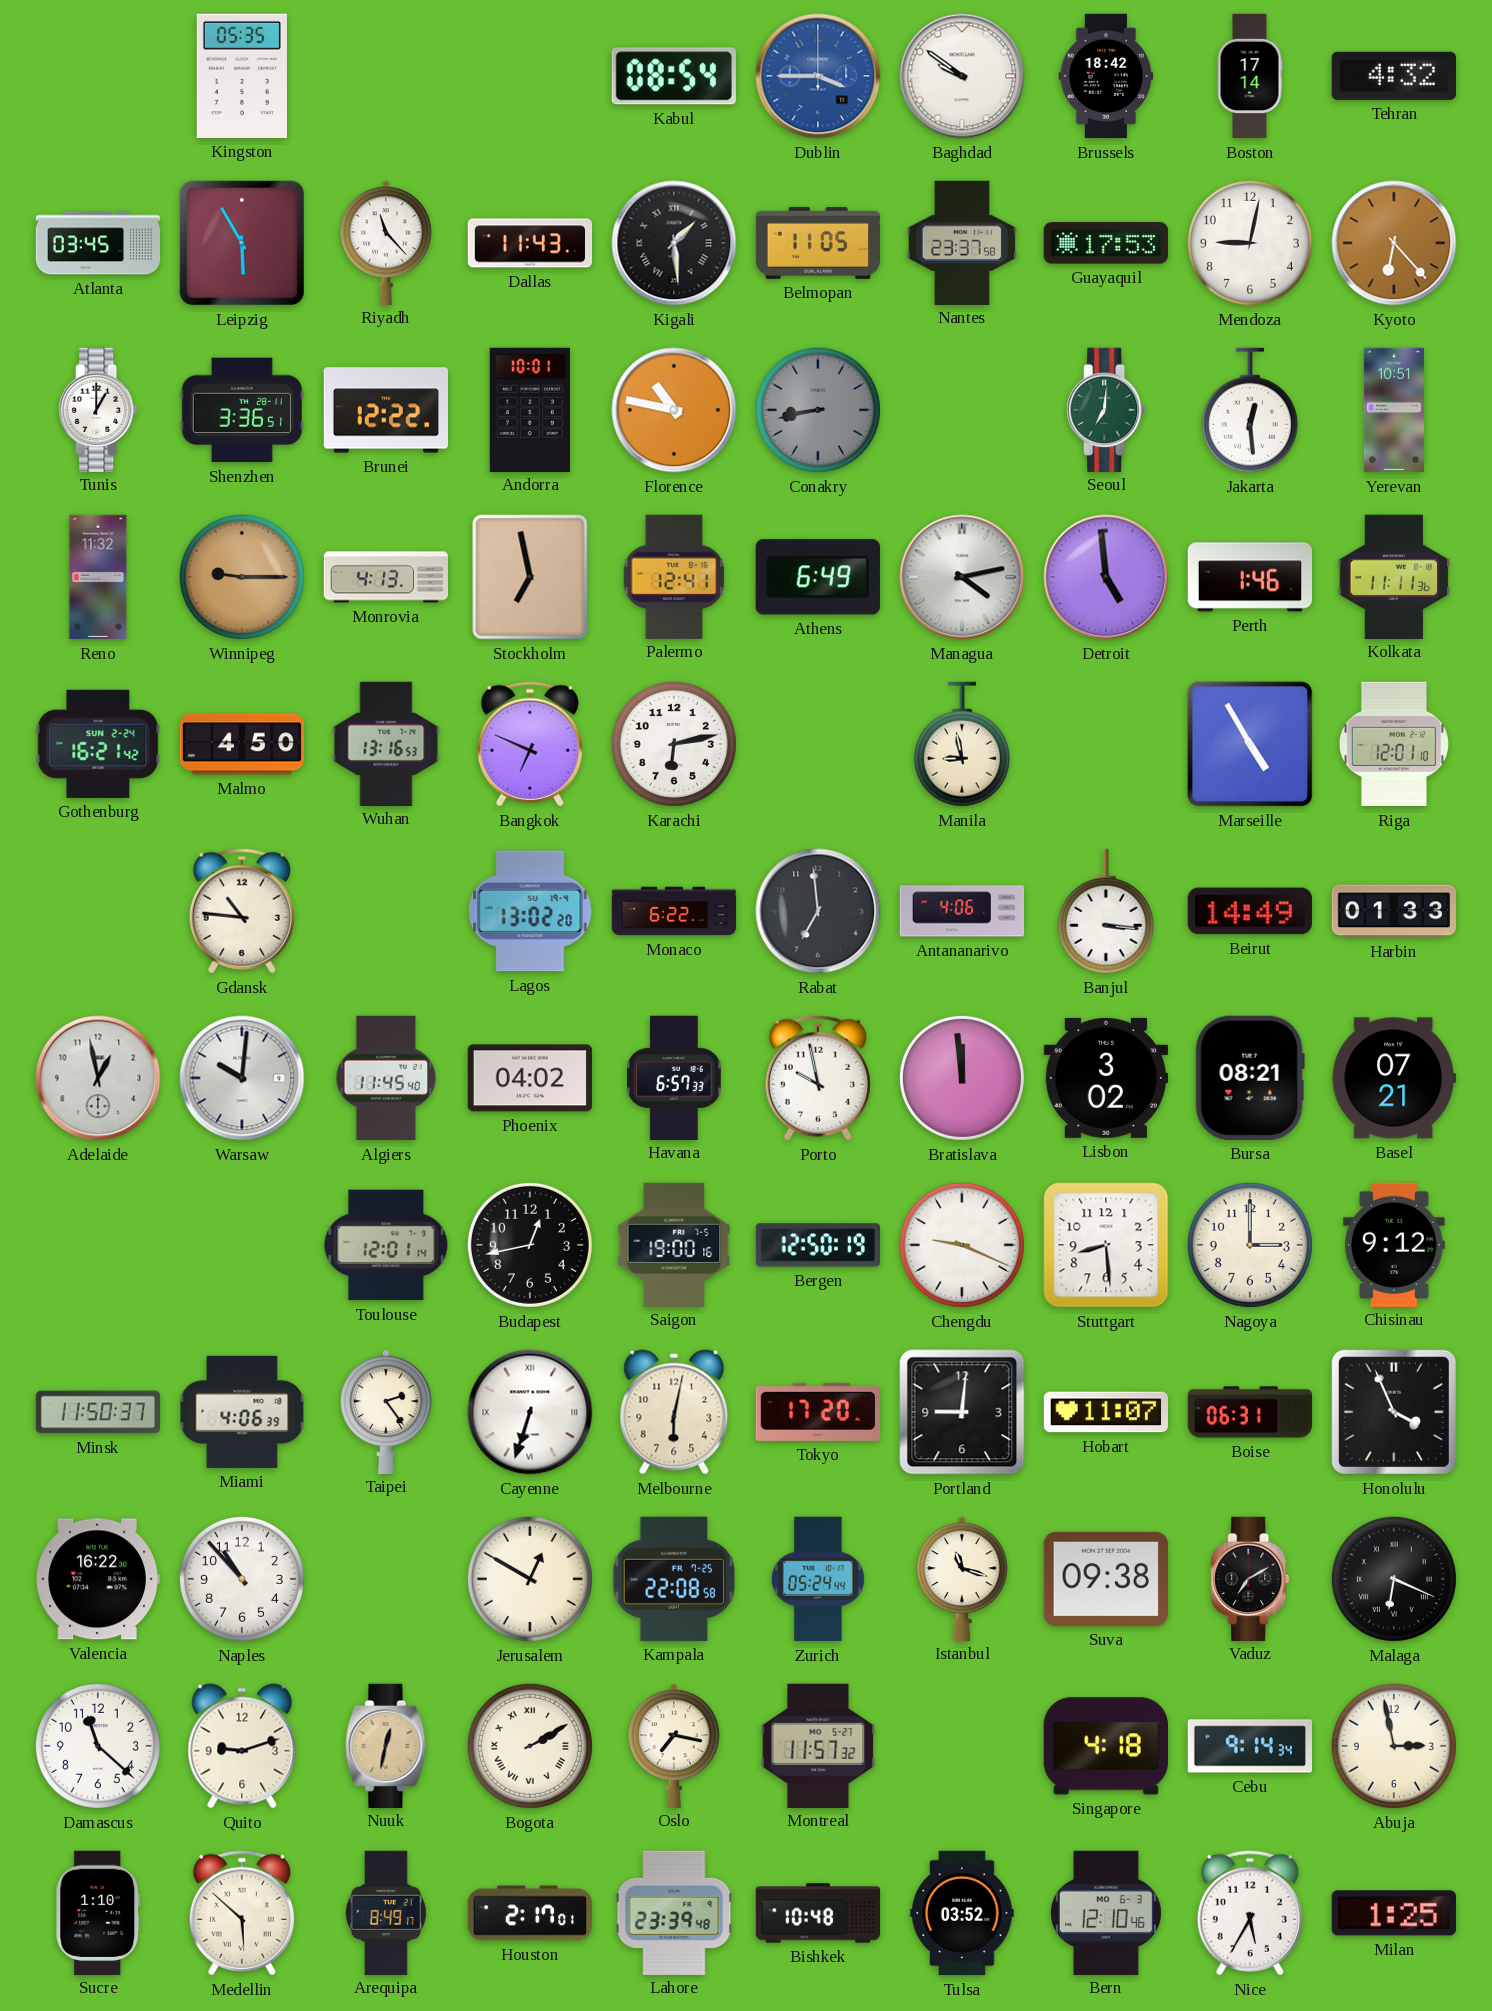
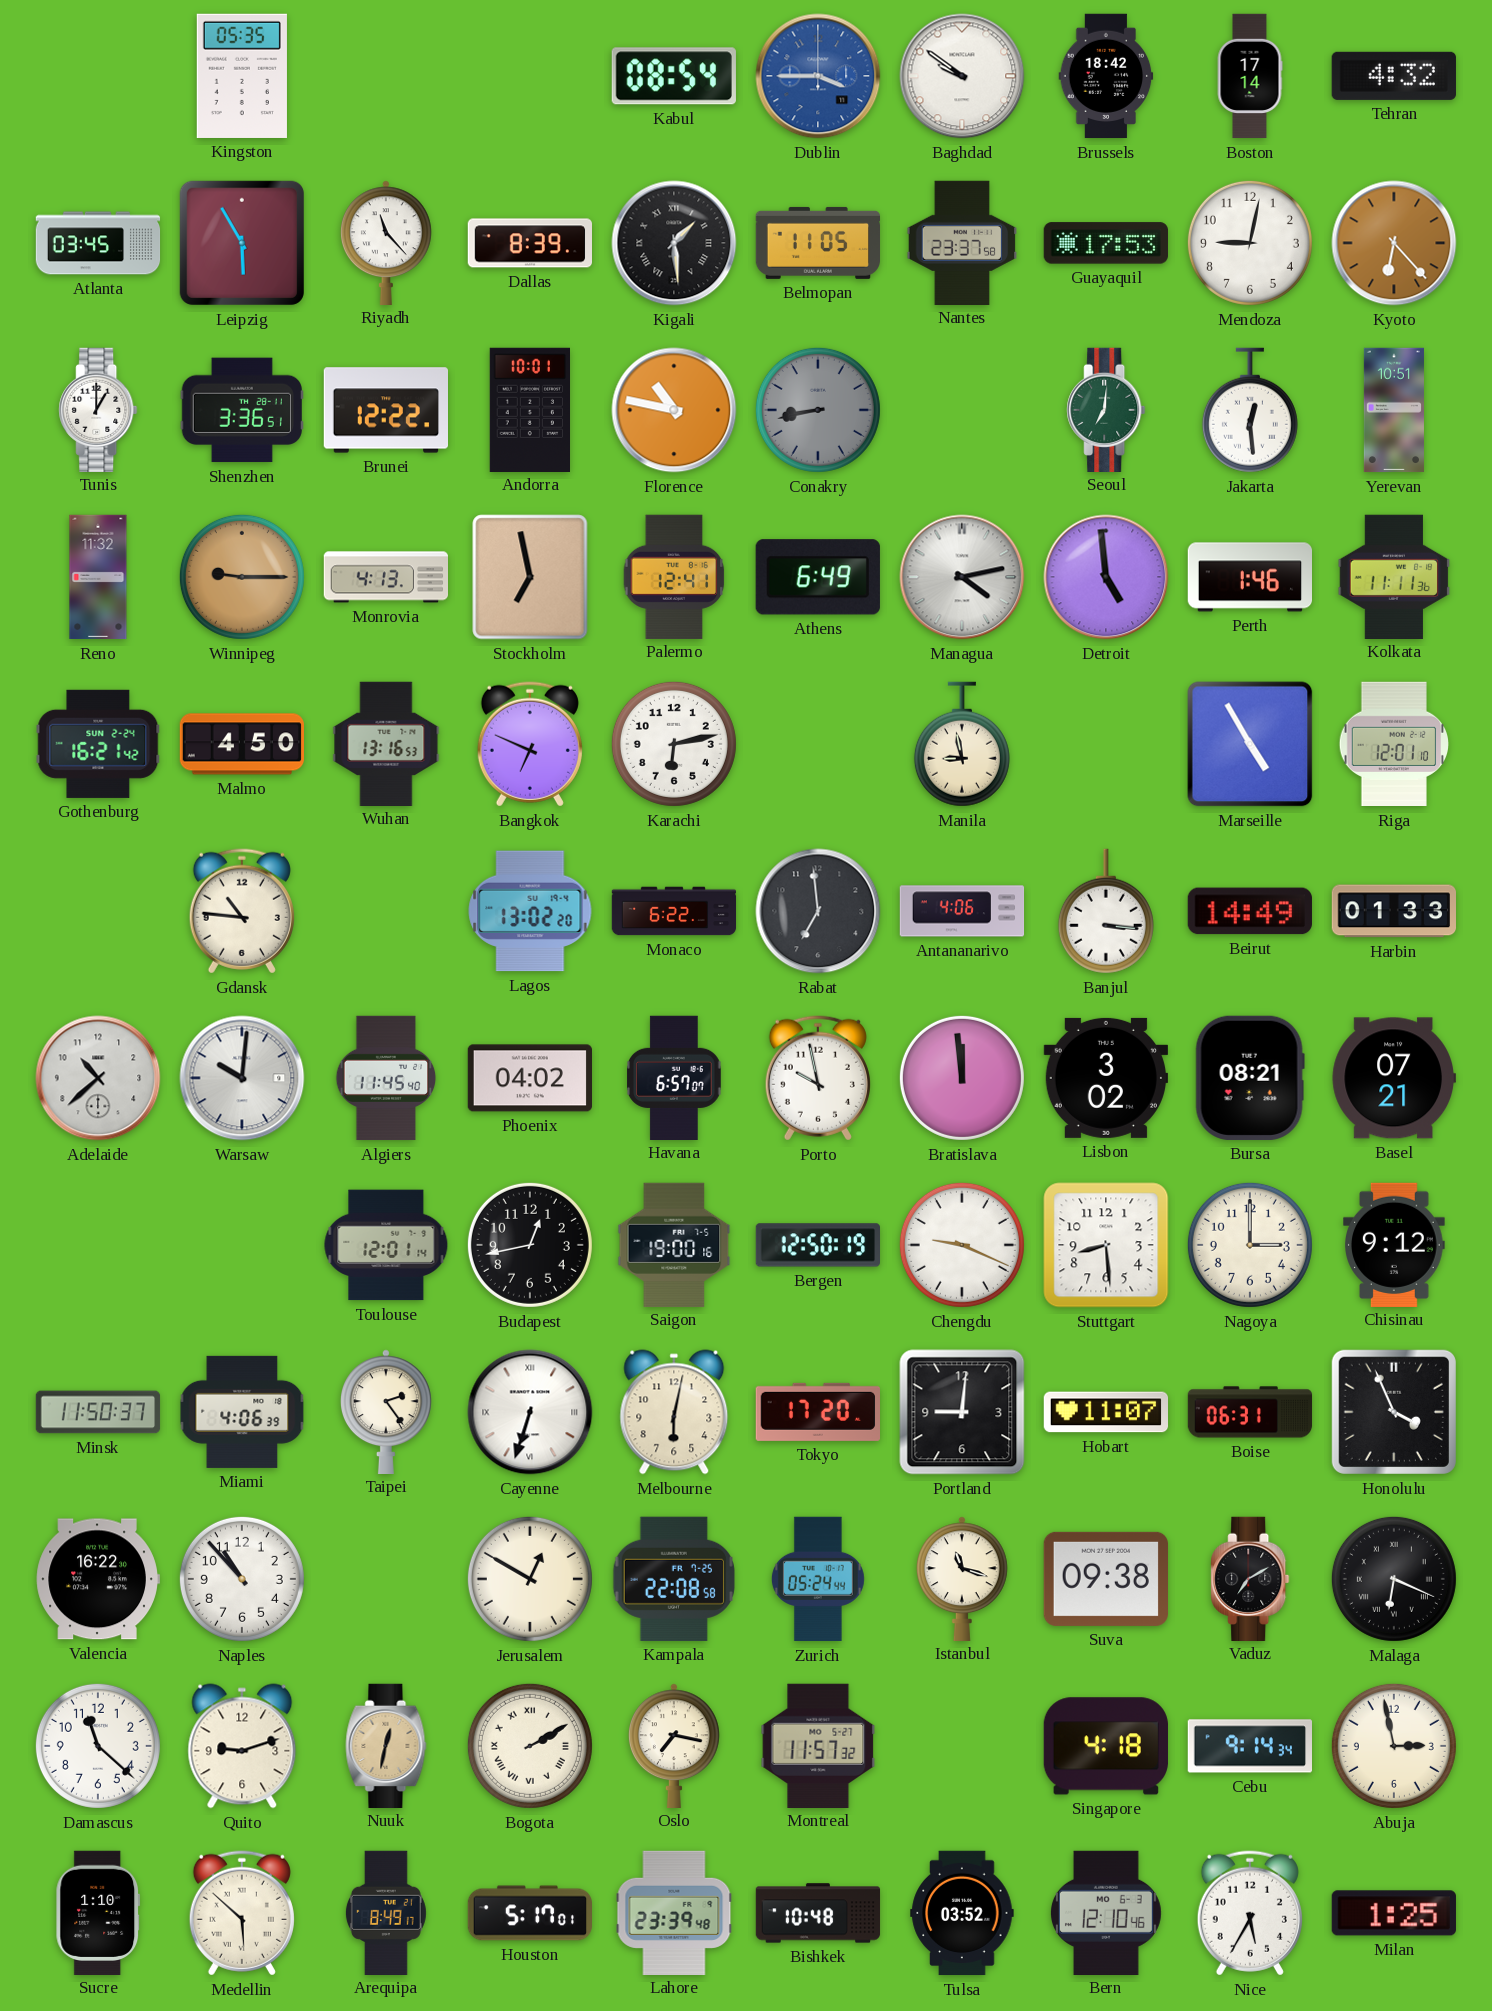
Dallas: 11:43 -> 8:39
Adelaide: 12:58 -> 10:38
Havana: 6:57:33 -> 6:57:07
Houston: 2:17 -> 5:17
